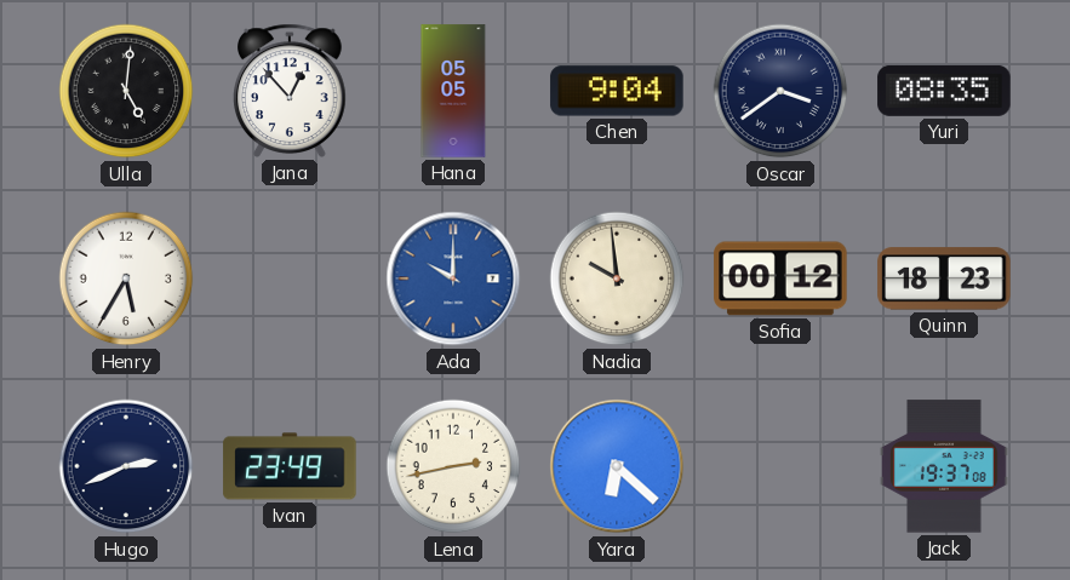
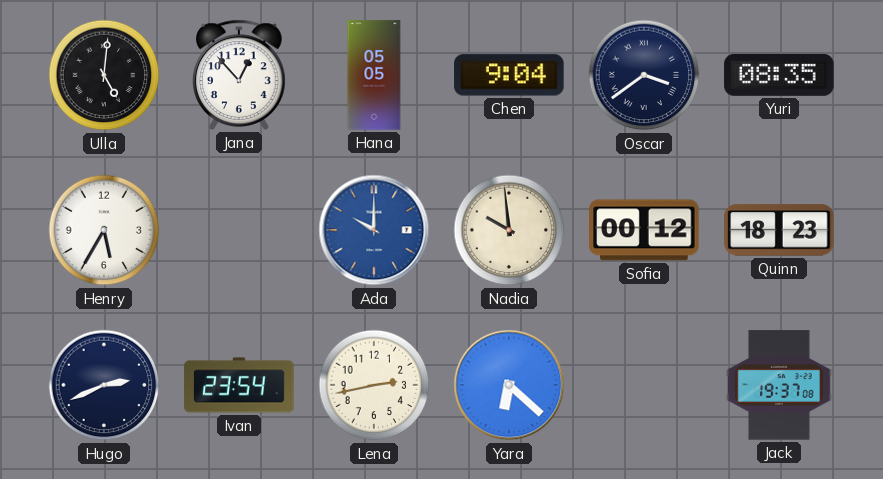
Ivan: 23:49 -> 23:54
